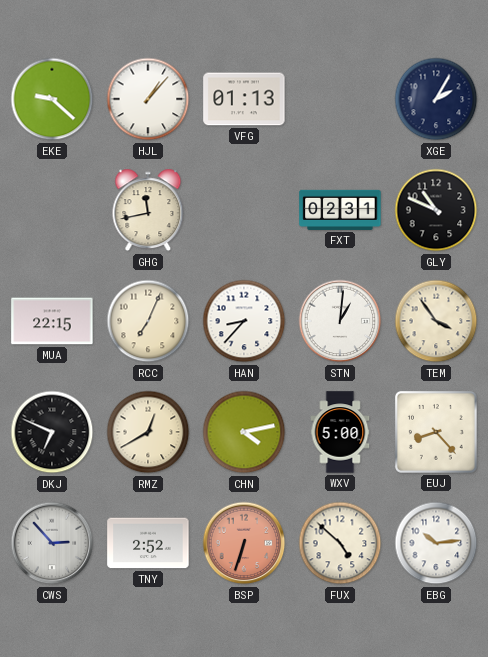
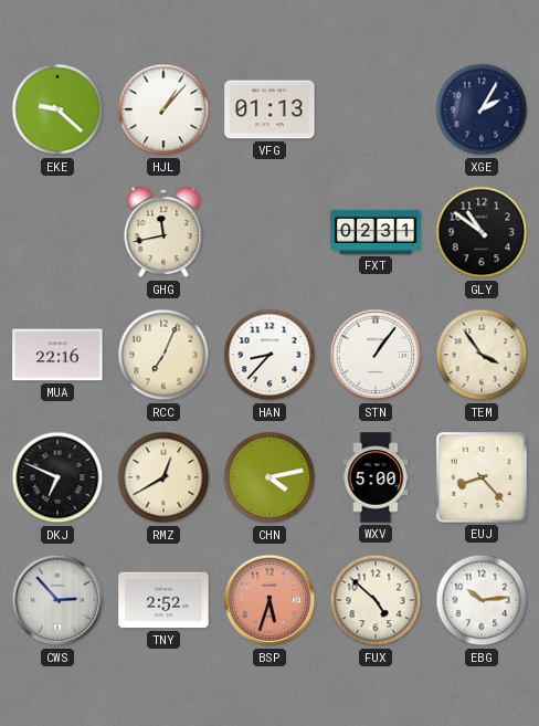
GLY: 10:49 -> 10:51
MUA: 22:15 -> 22:16
STN: 1:01 -> 1:06
BSP: 6:33 -> 5:33
